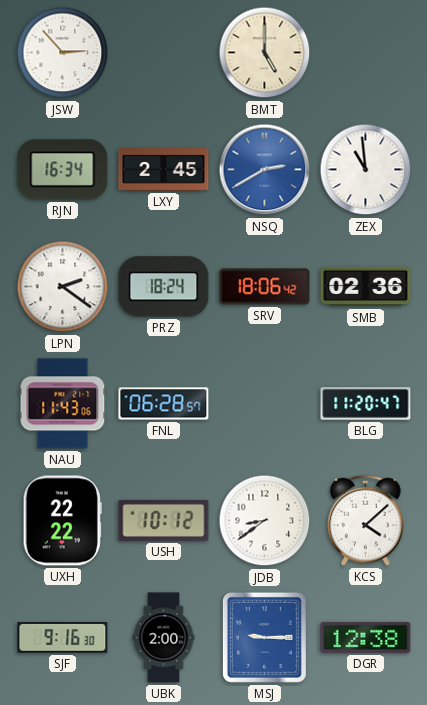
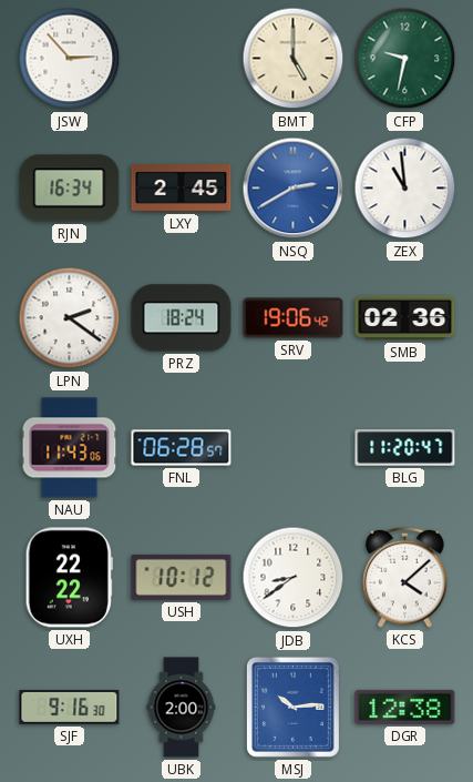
CFP: none -> 9:32
SRV: 18:06 -> 19:06
MSJ: 9:15 -> 10:14
